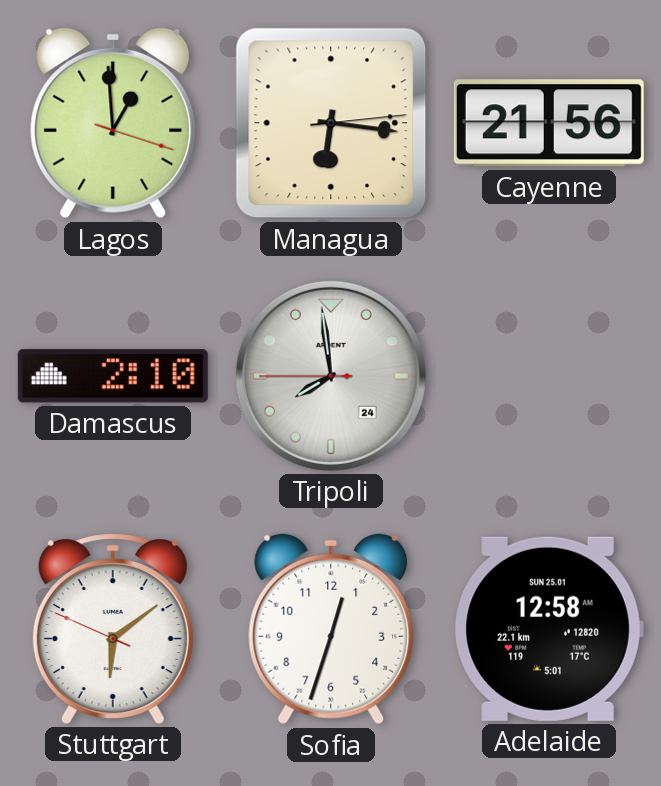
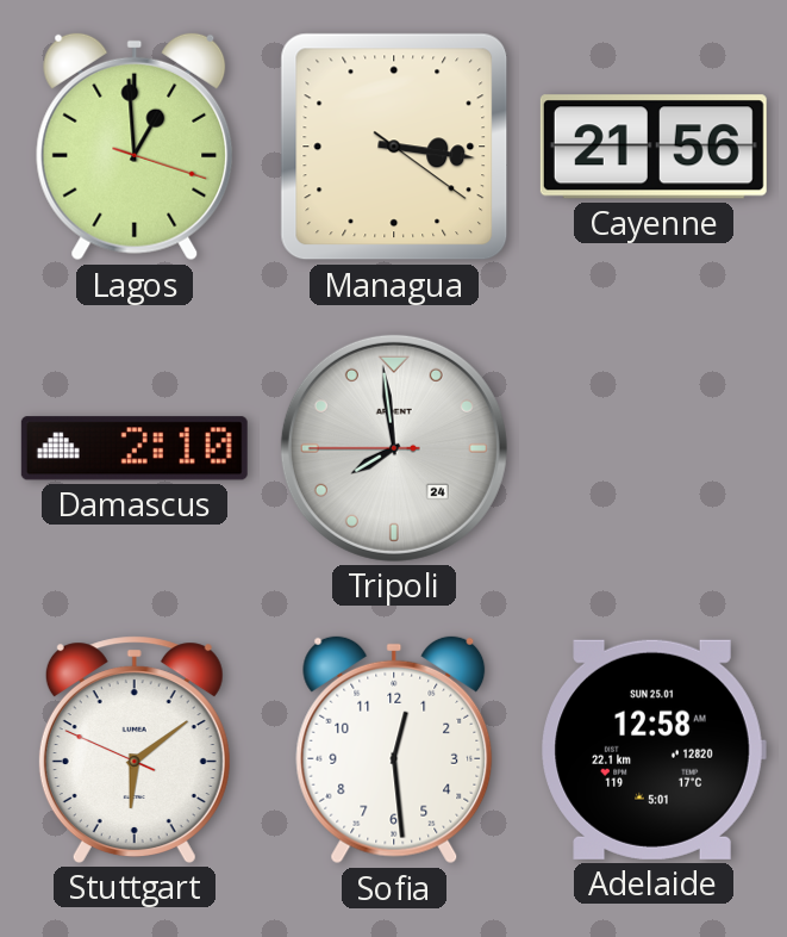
Managua: 6:16 -> 3:16
Sofia: 12:33 -> 12:29
